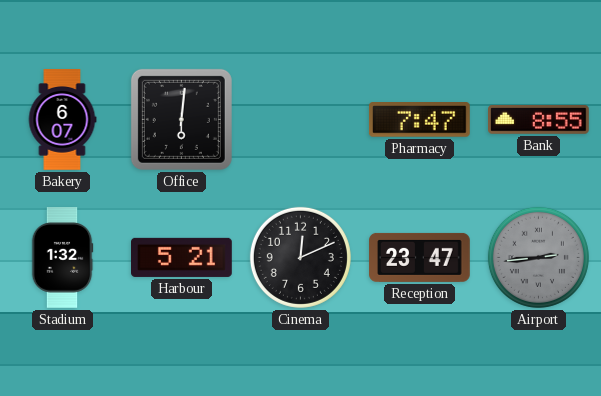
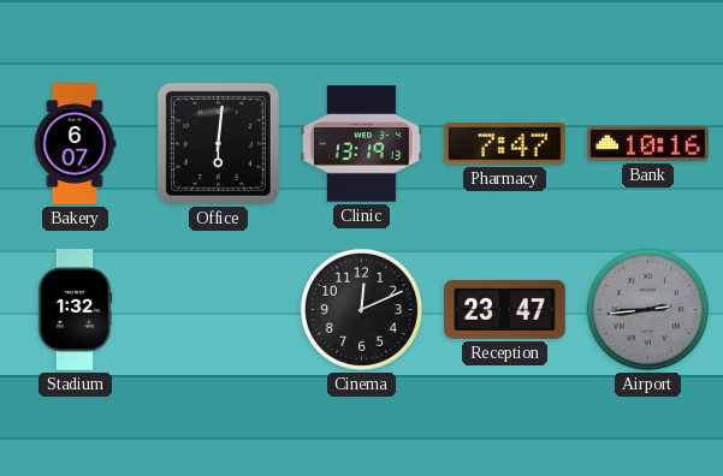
Clinic: none -> 13:19
Bank: 8:55 -> 10:16
Harbour: 5:21 -> none
